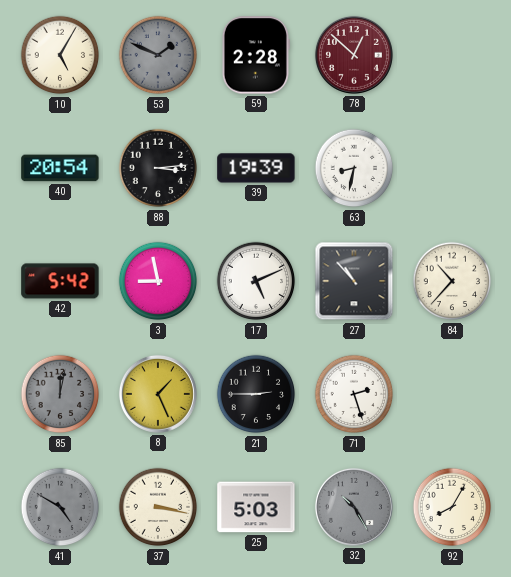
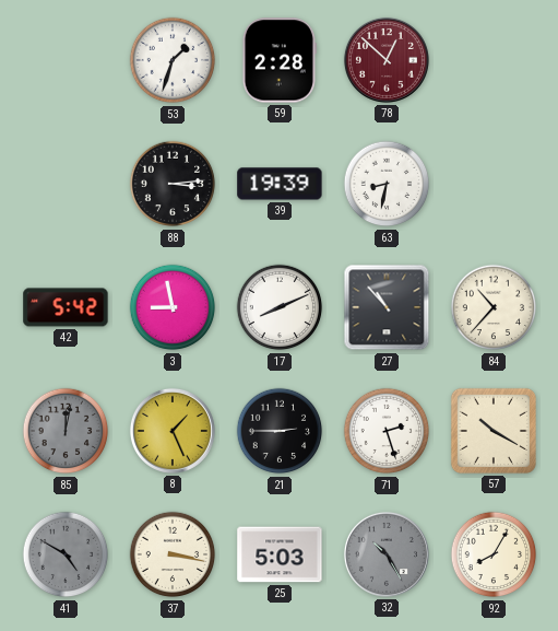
10: 5:05 -> none
53: 1:49 -> 1:33
53 dial: grey -> white
40: 20:54 -> none
17: 5:11 -> 8:11
57: none -> 10:20
